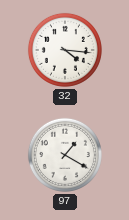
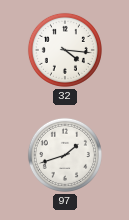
97: 1:20 -> 1:42
